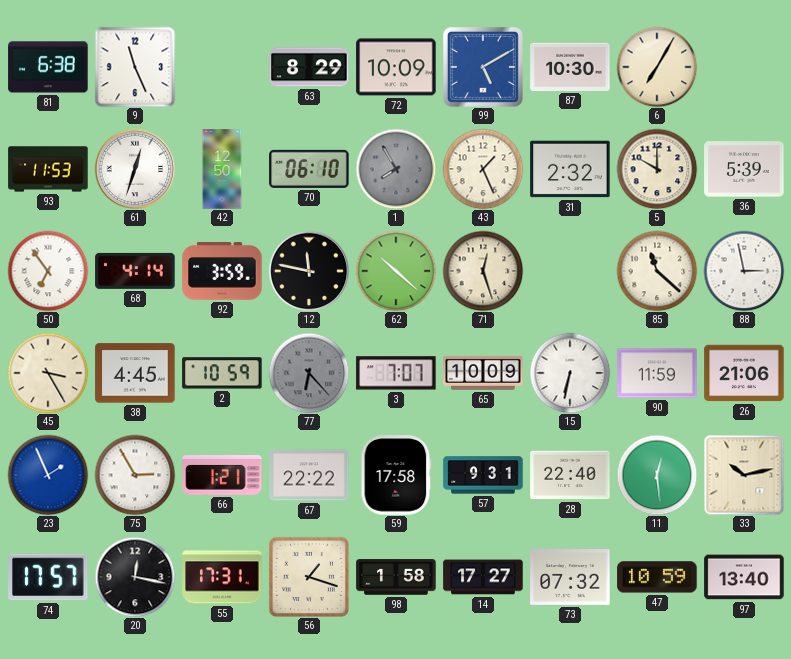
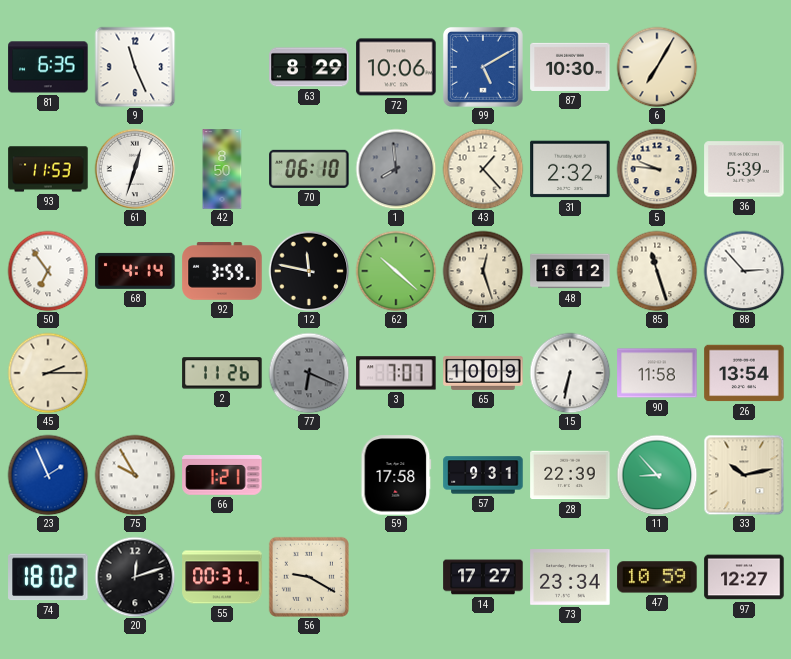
81: 6:38 -> 6:35
72: 10:09 -> 10:06
42: 12:50 -> 8:50
1: 7:55 -> 7:59
43: 1:26 -> 1:23
5: 10:00 -> 9:46
48: none -> 16:12
85: 11:22 -> 11:27
88: 2:58 -> 2:53
45: 3:25 -> 2:15
38: 4:45 -> none
2: 10:59 -> 11:26
77: 6:23 -> 6:19
90: 11:59 -> 11:58
26: 21:06 -> 13:54
75: 2:55 -> 9:55
67: 22:22 -> none
28: 22:40 -> 22:39
11: 12:29 -> 8:53
74: 17:57 -> 18:02
20: 12:17 -> 12:12
55: 17:31 -> 00:31
56: 1:18 -> 9:20
98: 1:58 -> none
73: 07:32 -> 23:34
97: 13:40 -> 12:27
